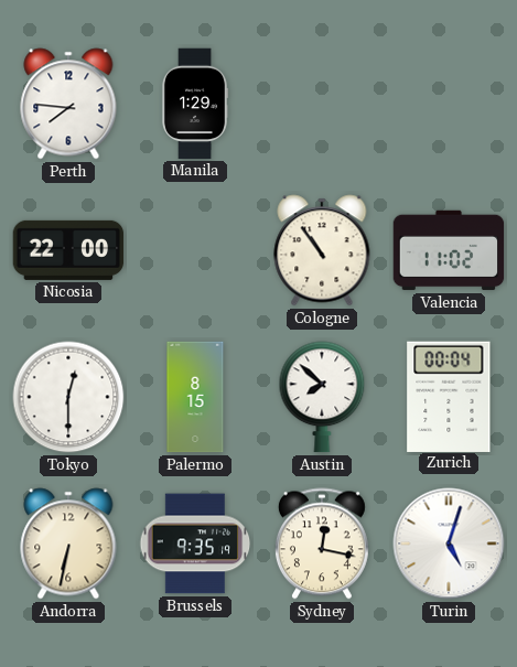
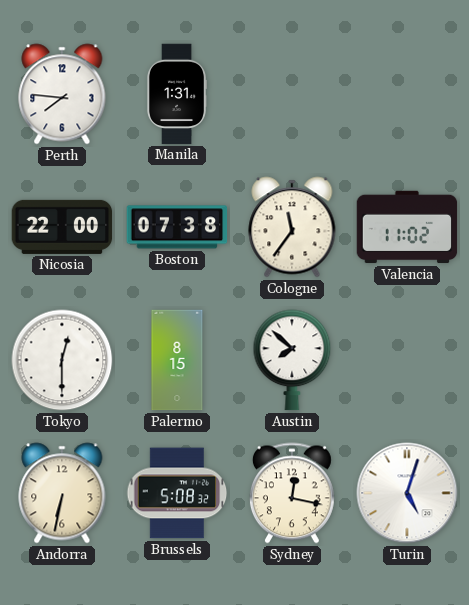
Manila: 1:29 -> 1:31
Boston: none -> 07:38
Cologne: 10:54 -> 11:36
Zurich: 00:04 -> none
Brussels: 9:35 -> 5:08
